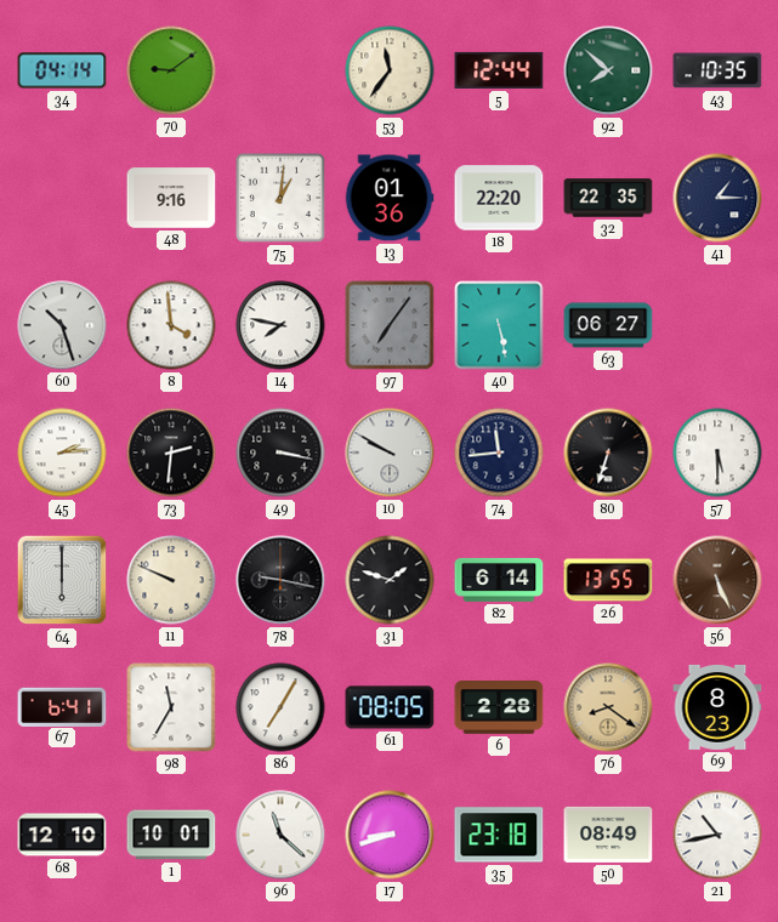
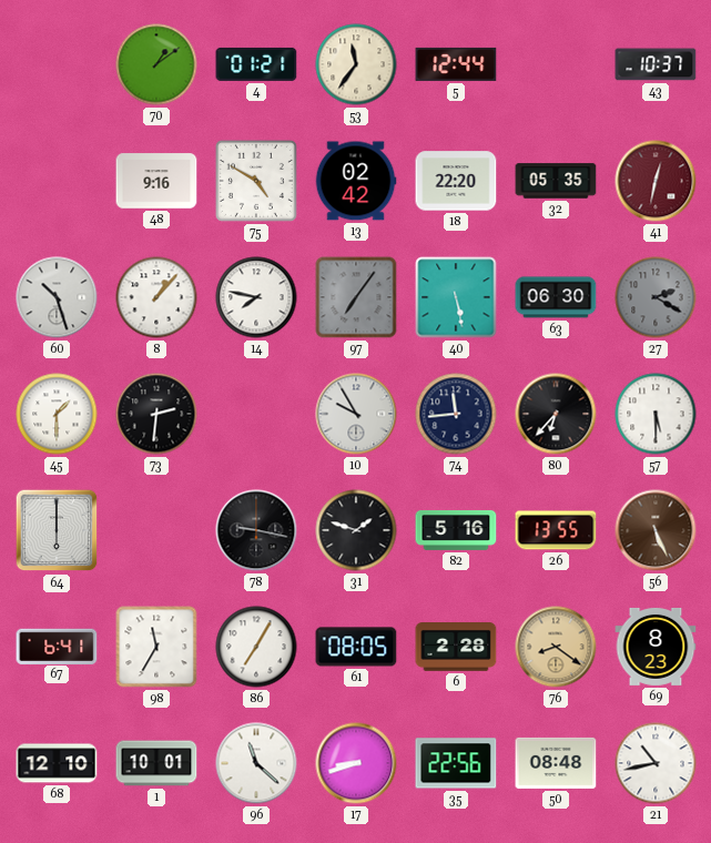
34: 04:14 -> none
70: 9:09 -> 1:09
4: none -> 01:21
92: 7:52 -> none
43: 10:35 -> 10:37
75: 1:01 -> 4:50
13: 01:36 -> 02:42
32: 22:35 -> 05:35
41: 1:15 -> 12:32
41 dial: navy -> burgundy
8: 3:59 -> 1:07
63: 06:27 -> 06:30
27: none -> 2:20
45: 2:14 -> 1:30
49: 3:17 -> none
10: 9:50 -> 9:55
80: 6:33 -> 6:37
11: 9:49 -> none
82: 6:14 -> 5:16
35: 23:18 -> 22:56
50: 08:49 -> 08:48
